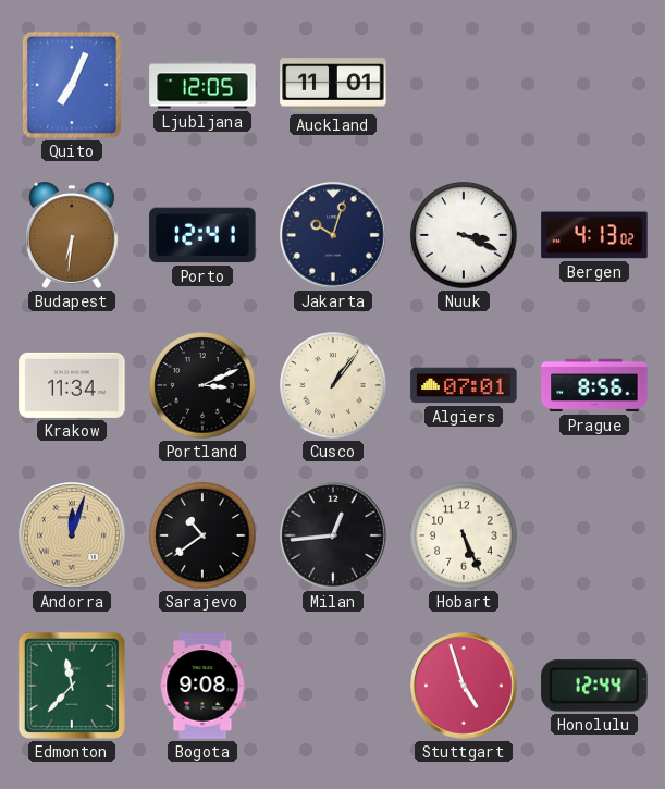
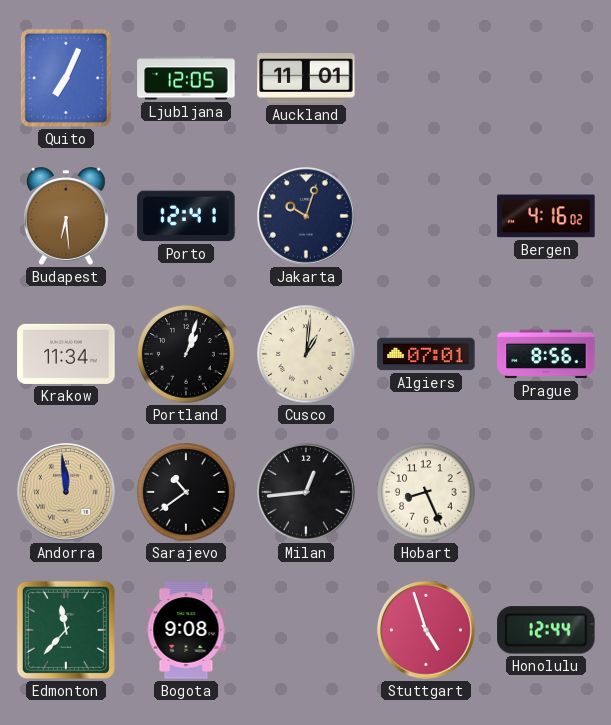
Budapest: 6:31 -> 6:29
Nuuk: 3:19 -> none
Bergen: 4:13 -> 4:16
Portland: 3:11 -> 1:03
Cusco: 1:06 -> 1:01
Andorra: 12:03 -> 11:59
Hobart: 5:26 -> 8:26
